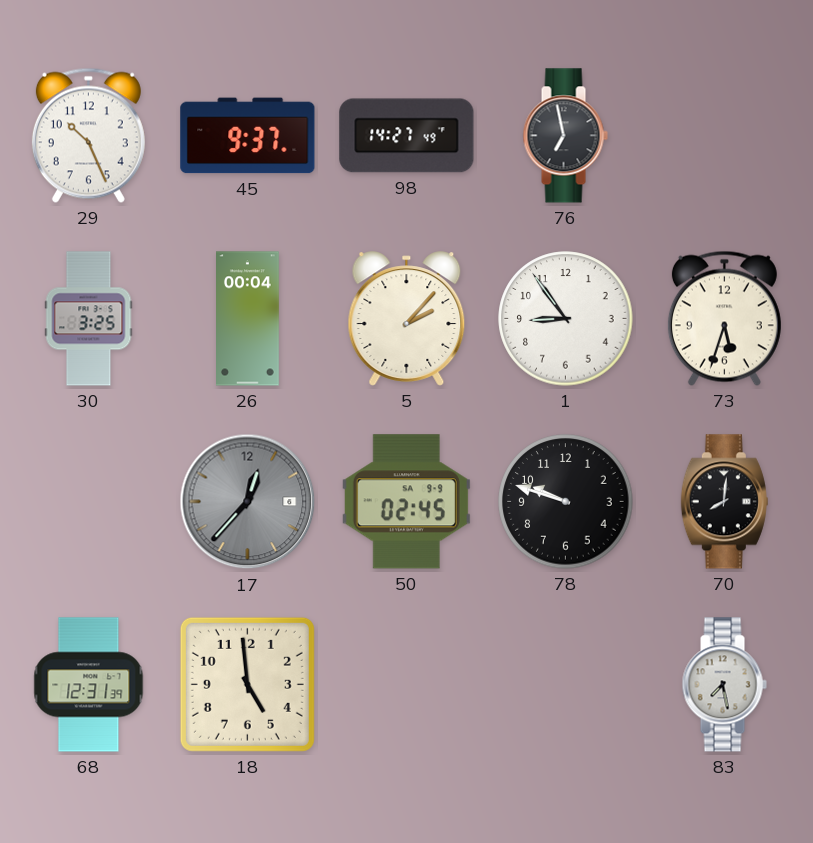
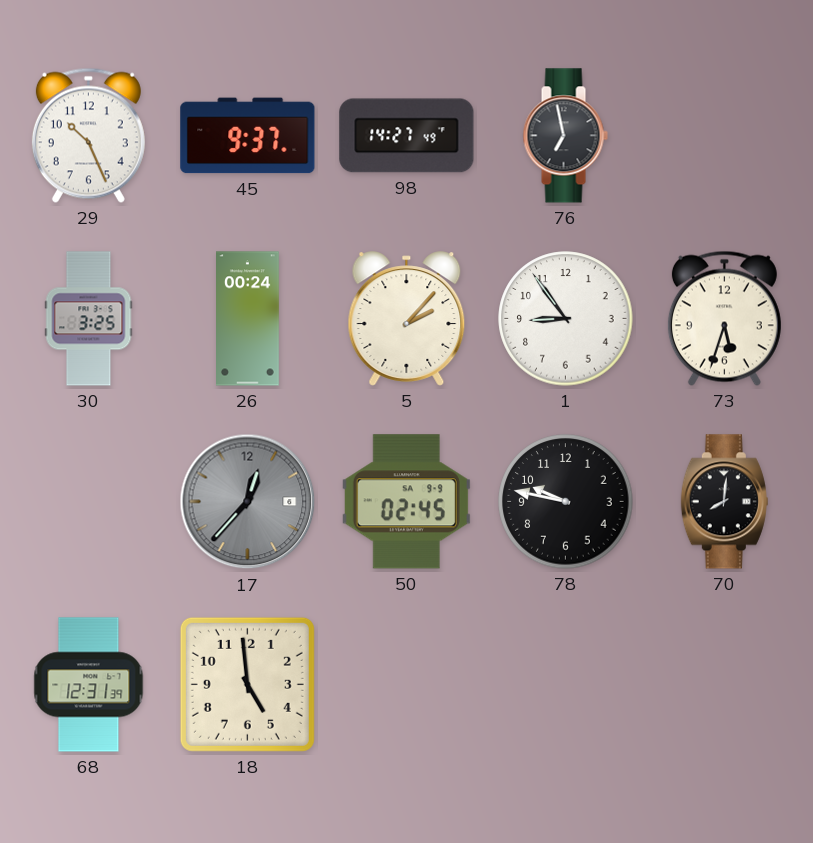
26: 00:04 -> 00:24
78: 9:48 -> 9:47
83: 7:28 -> none
